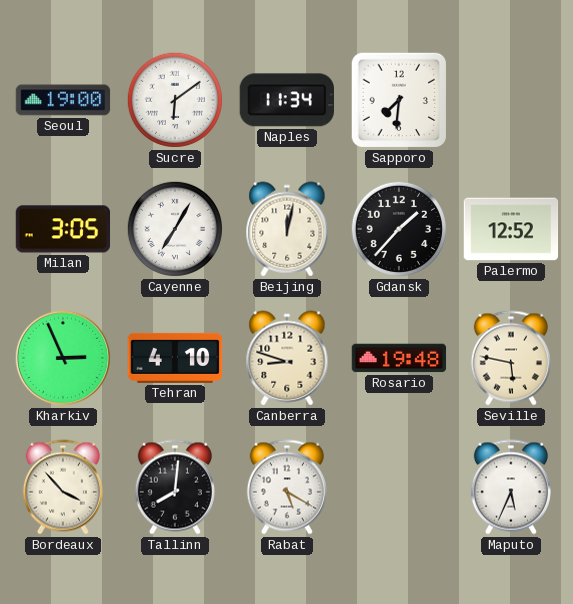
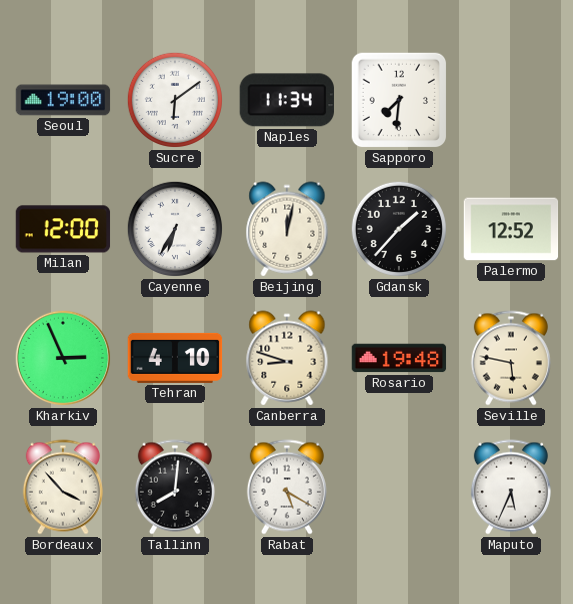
Milan: 3:05 -> 12:00
Cayenne: 7:05 -> 6:35
